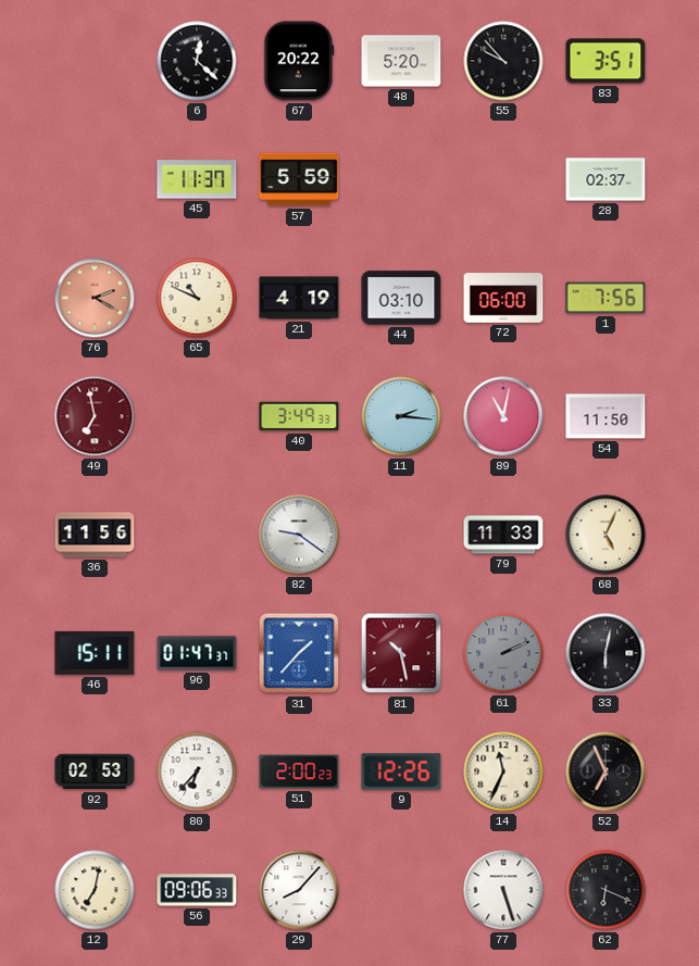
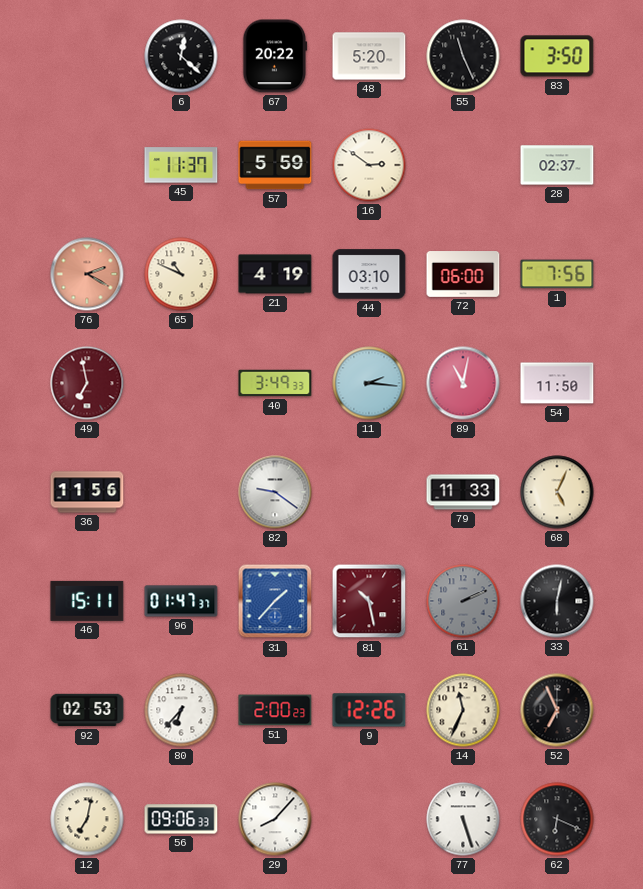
55: 9:53 -> 11:26
83: 3:51 -> 3:50
16: none -> 2:51
